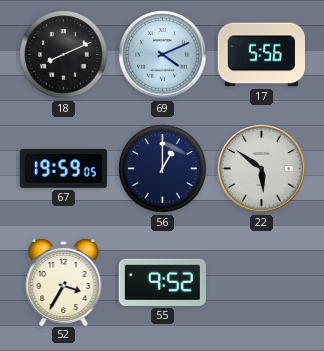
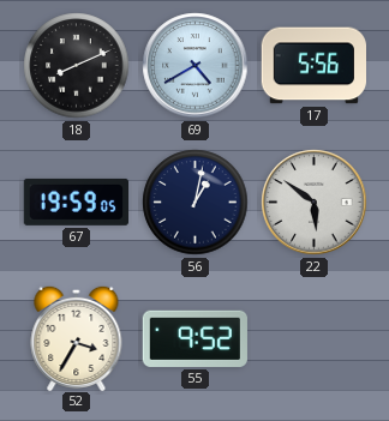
69: 4:11 -> 4:40
56: 1:00 -> 1:02
